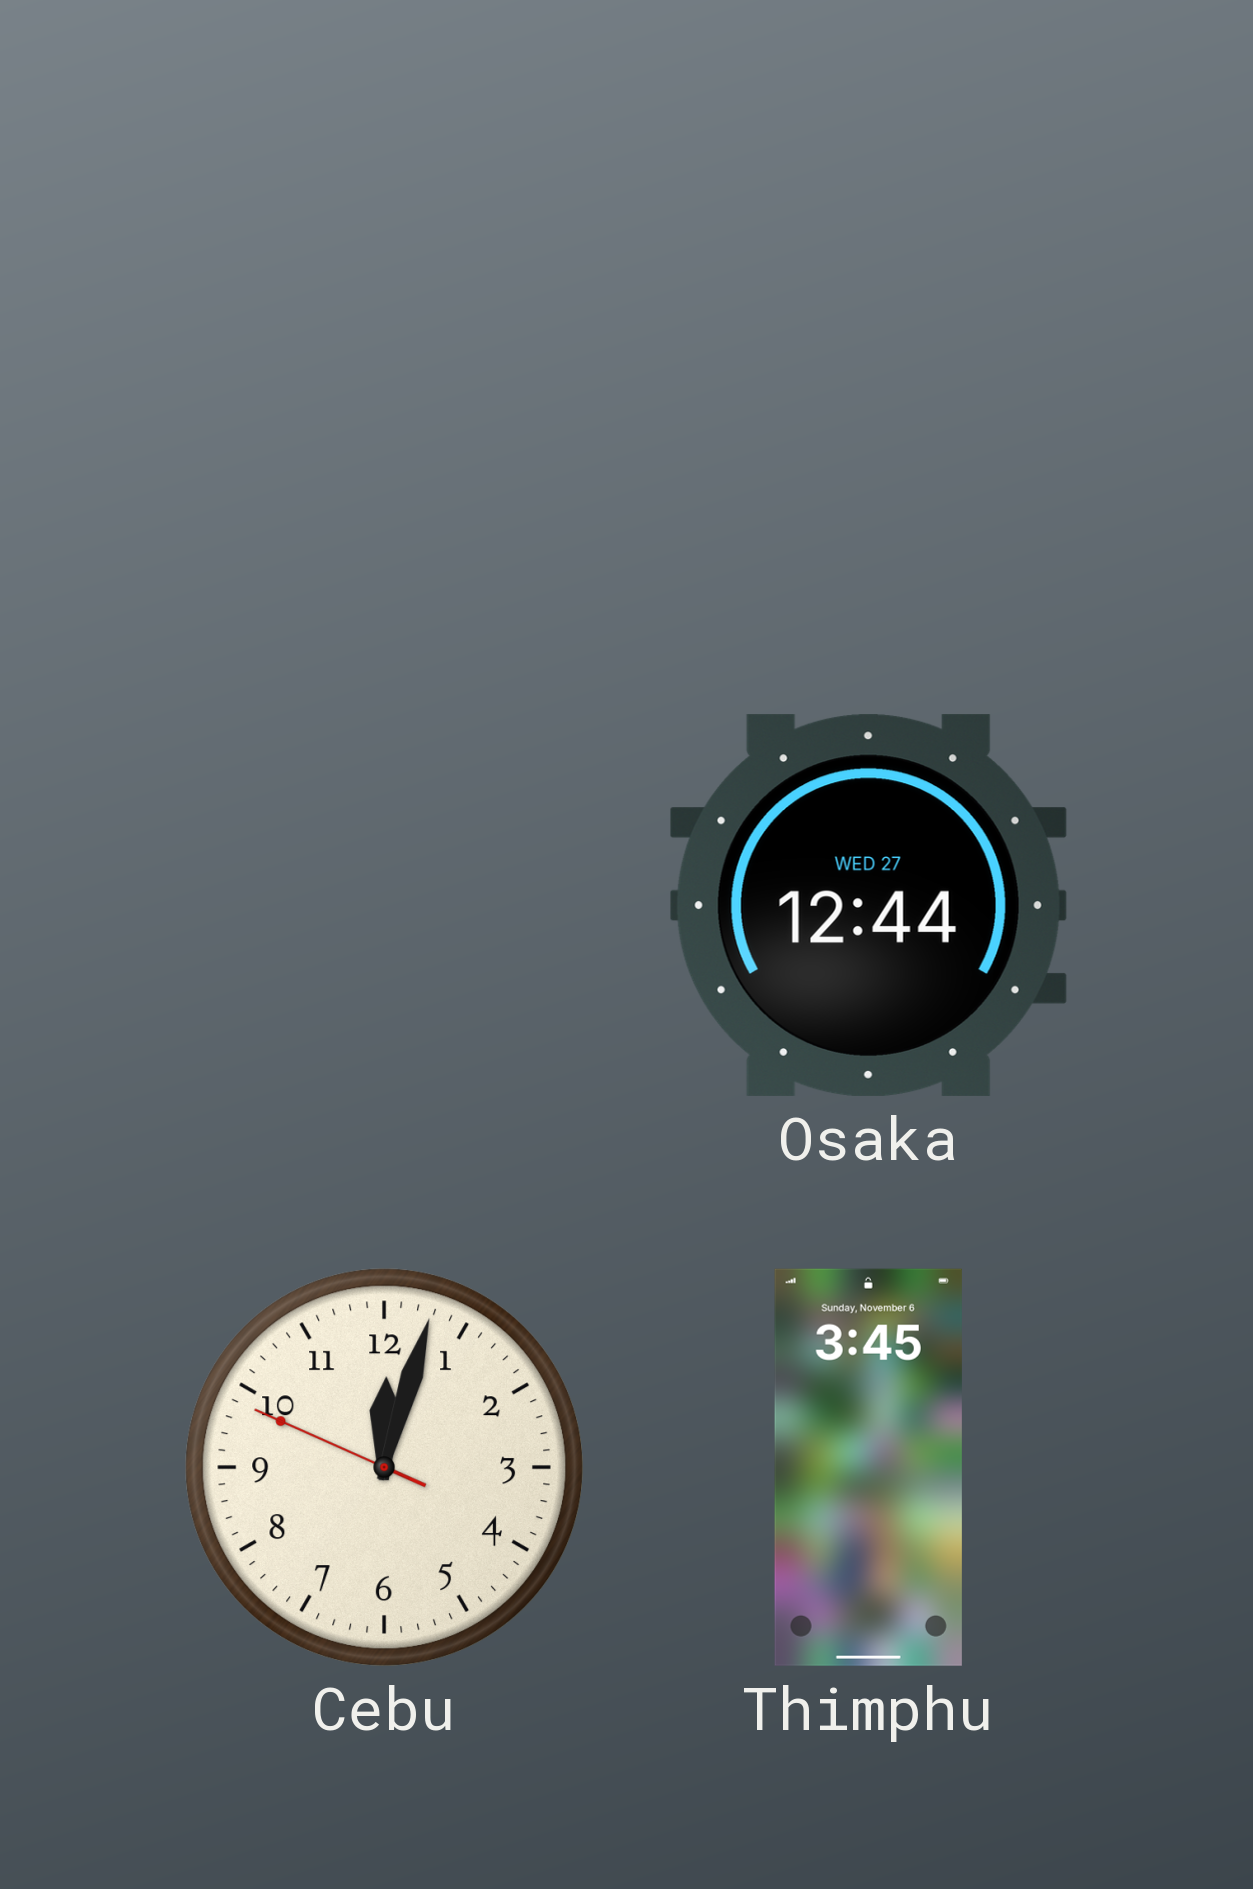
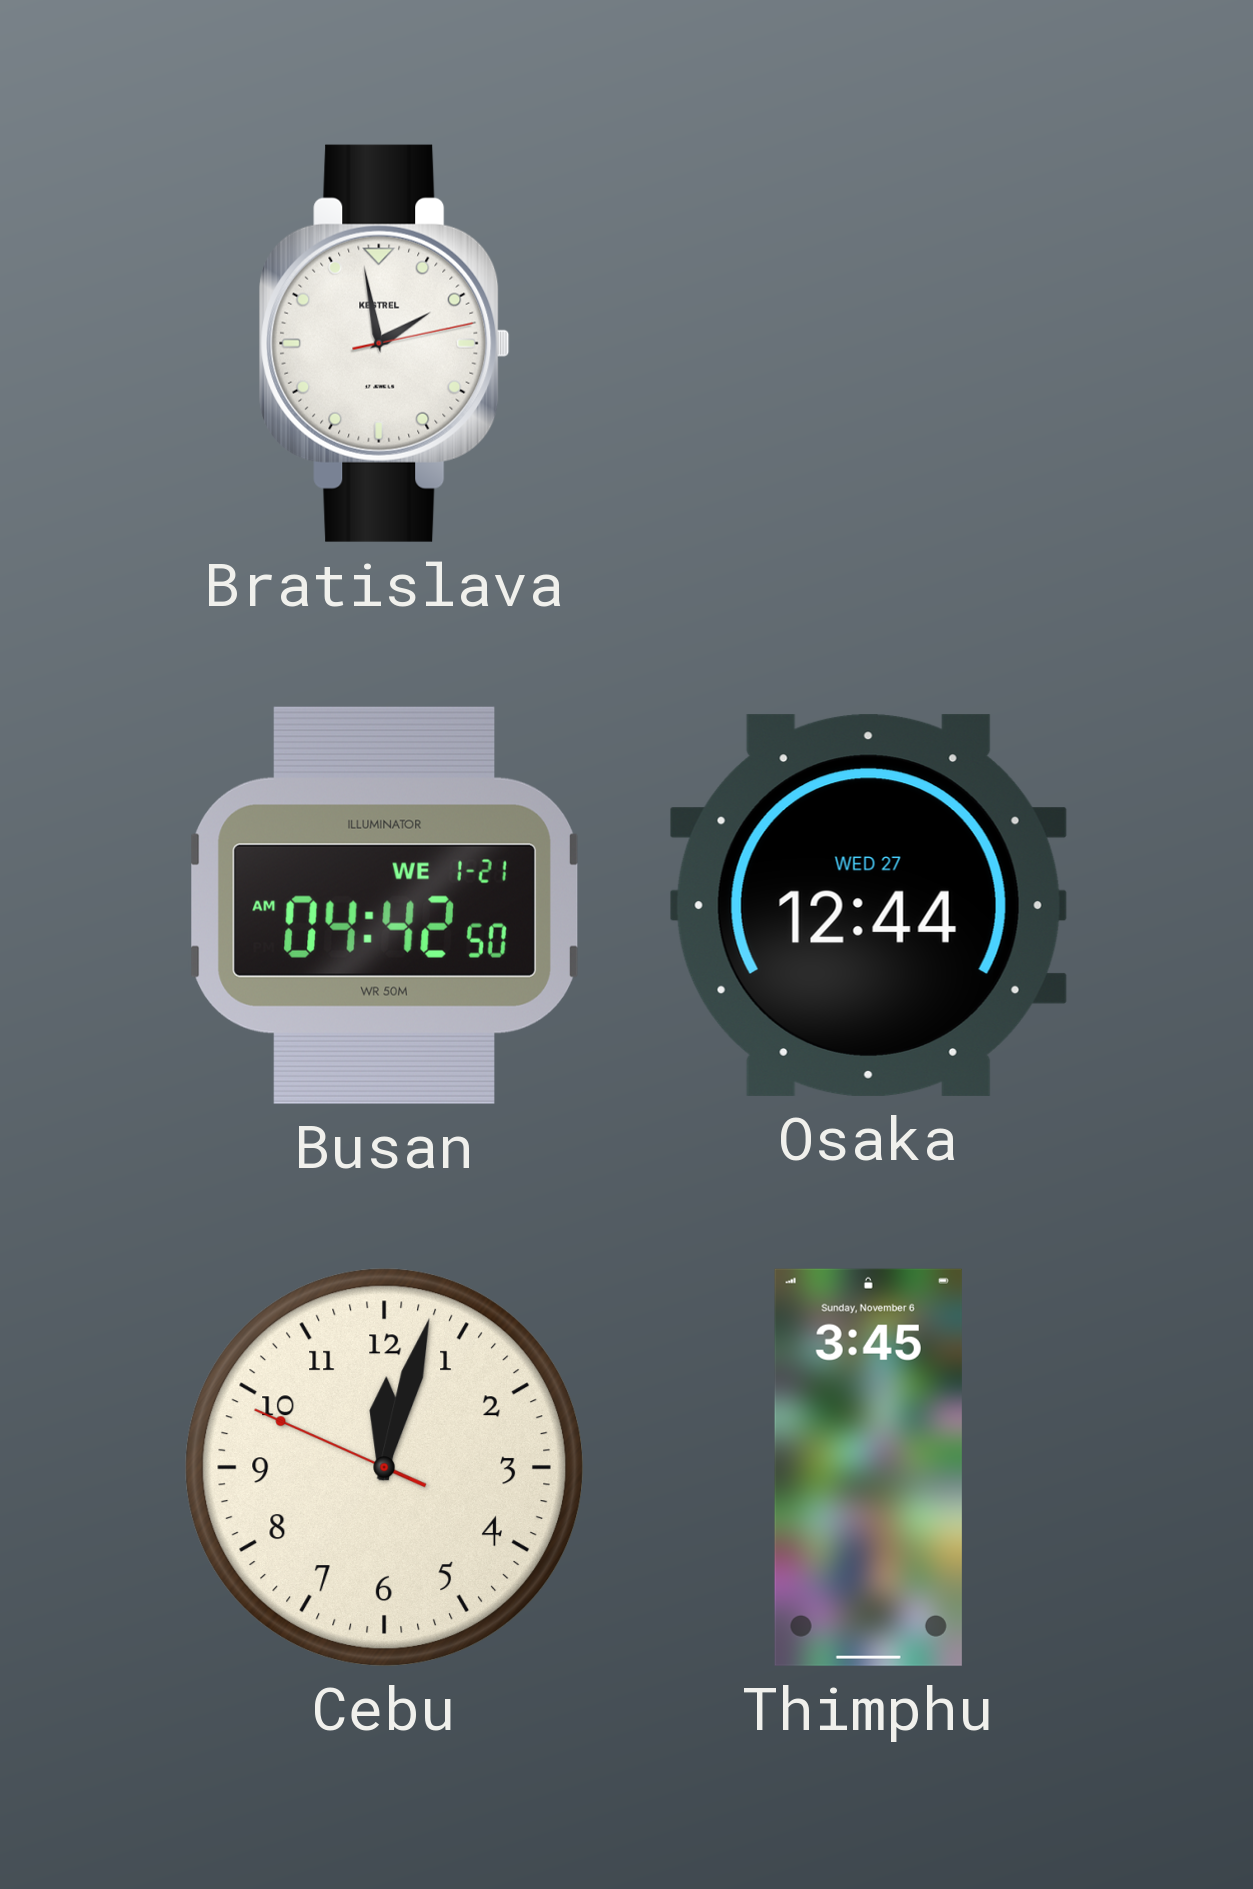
Bratislava: none -> 1:58
Busan: none -> 04:42
